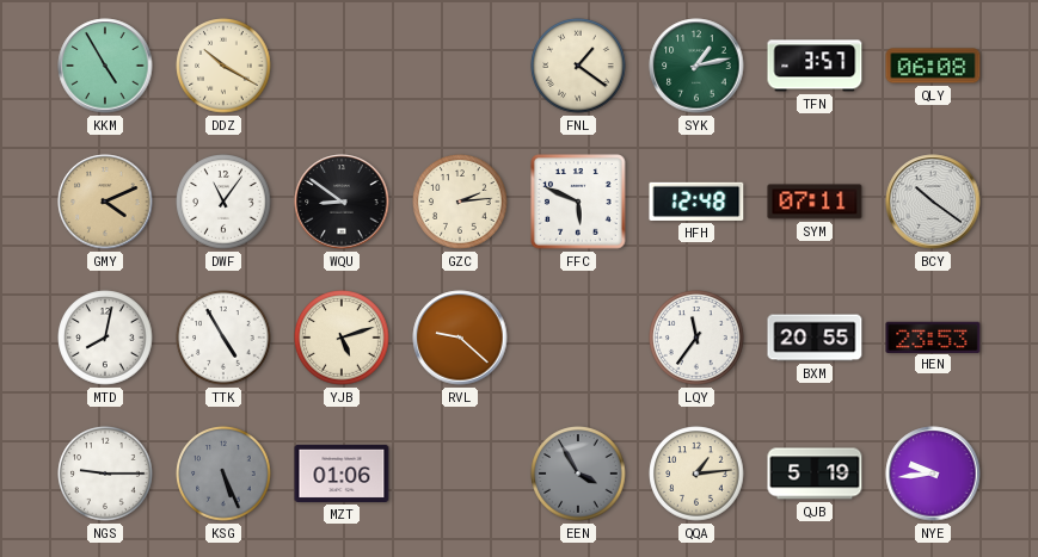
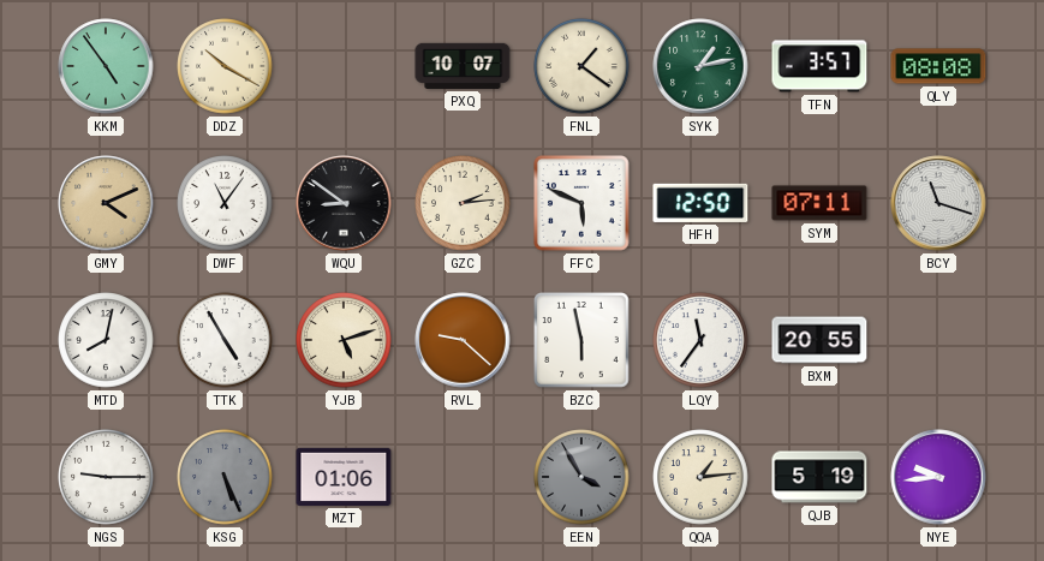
KKM: 4:55 -> 4:54
PXQ: none -> 10:07
QLY: 06:08 -> 08:08
HFH: 12:48 -> 12:50
BCY: 10:21 -> 11:18
BZC: none -> 5:58
HEN: 23:53 -> none
